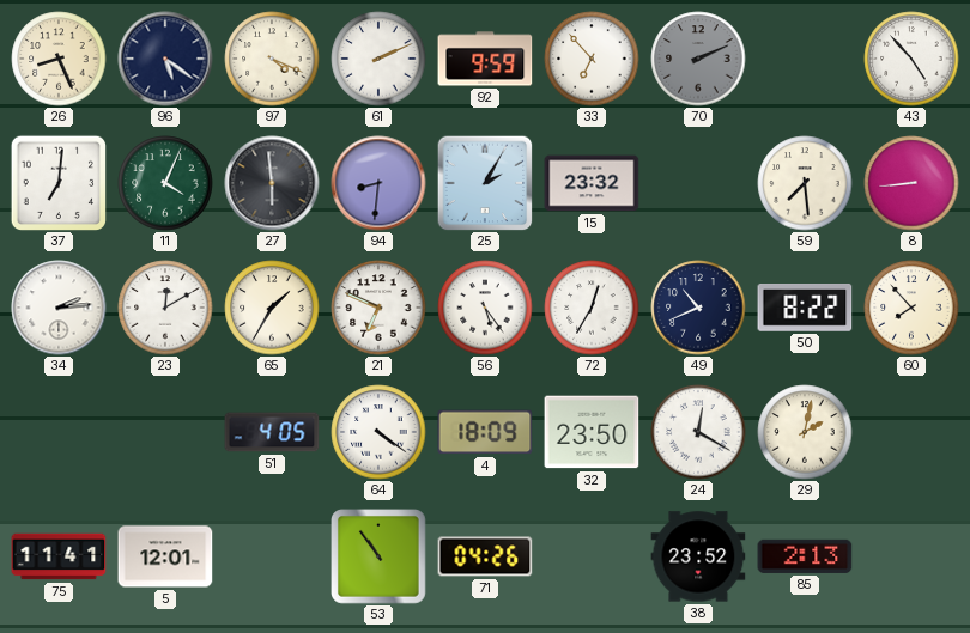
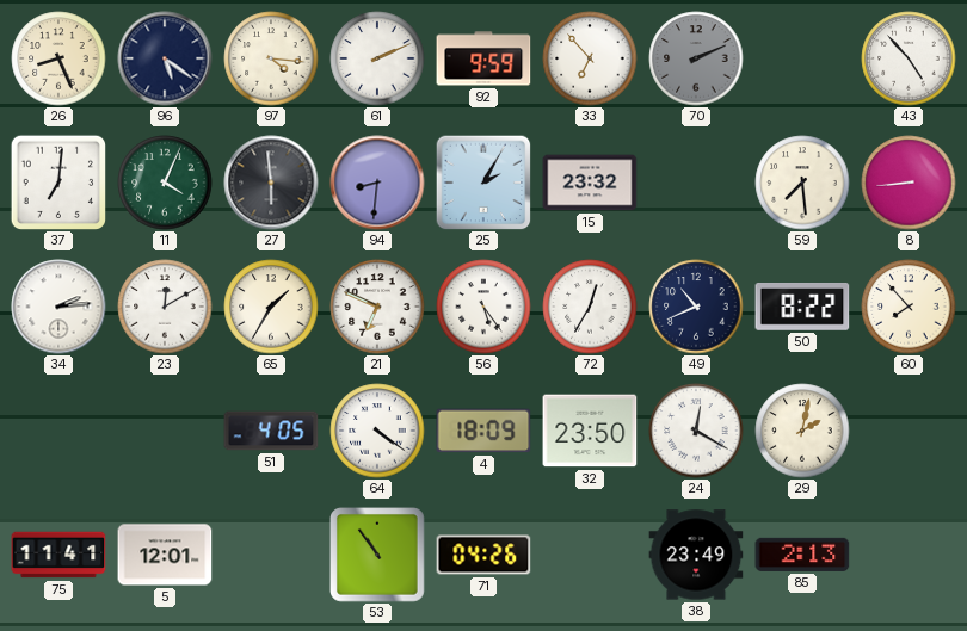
97: 4:19 -> 4:16
38: 23:52 -> 23:49
